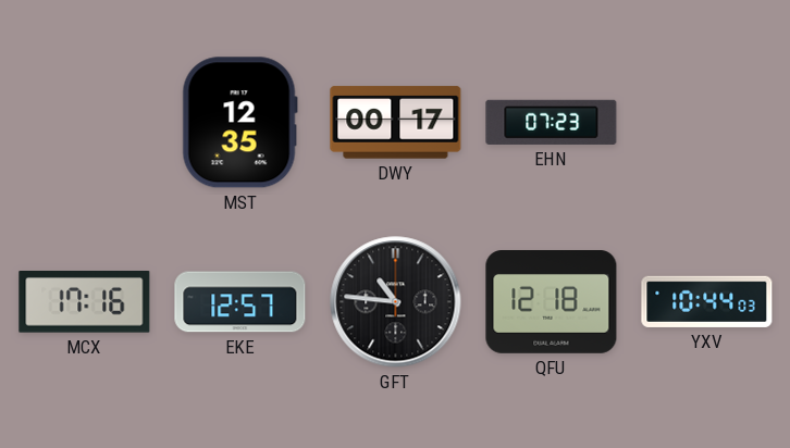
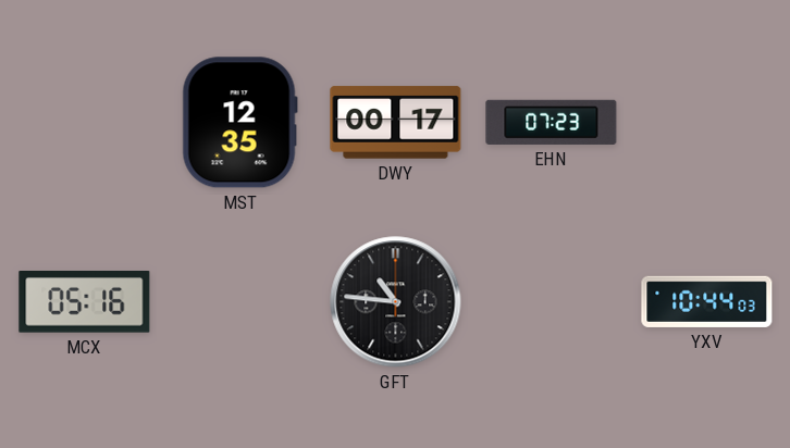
MCX: 17:16 -> 05:16
EKE: 12:57 -> none
QFU: 12:18 -> none
